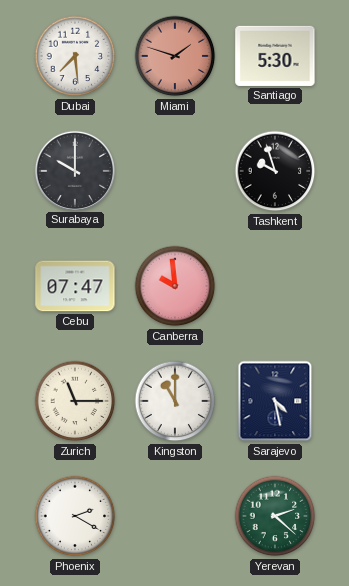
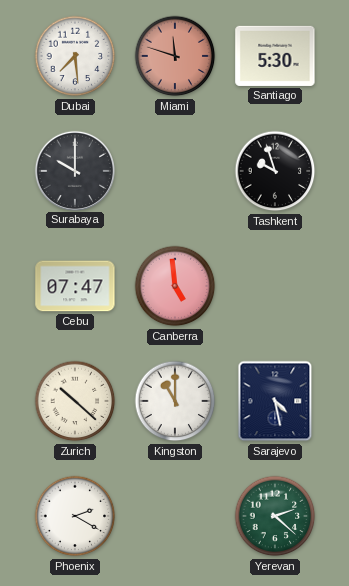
Miami: 1:48 -> 11:48
Canberra: 9:59 -> 4:59
Zurich: 11:15 -> 10:22
